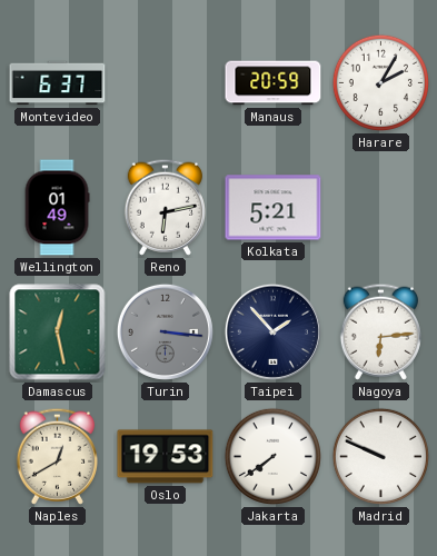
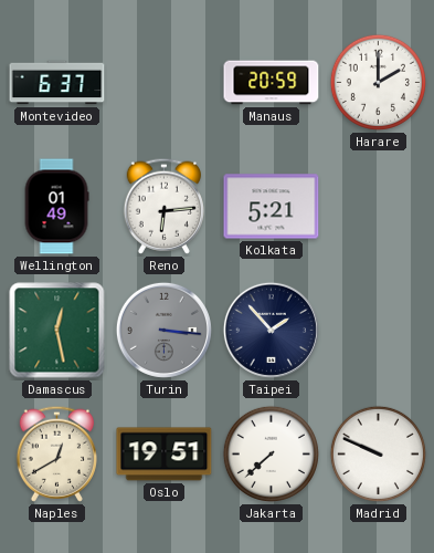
Harare: 2:05 -> 2:00
Reno: 6:13 -> 6:14
Nagoya: 6:14 -> none
Oslo: 19:53 -> 19:51
Jakarta: 7:39 -> 7:38
